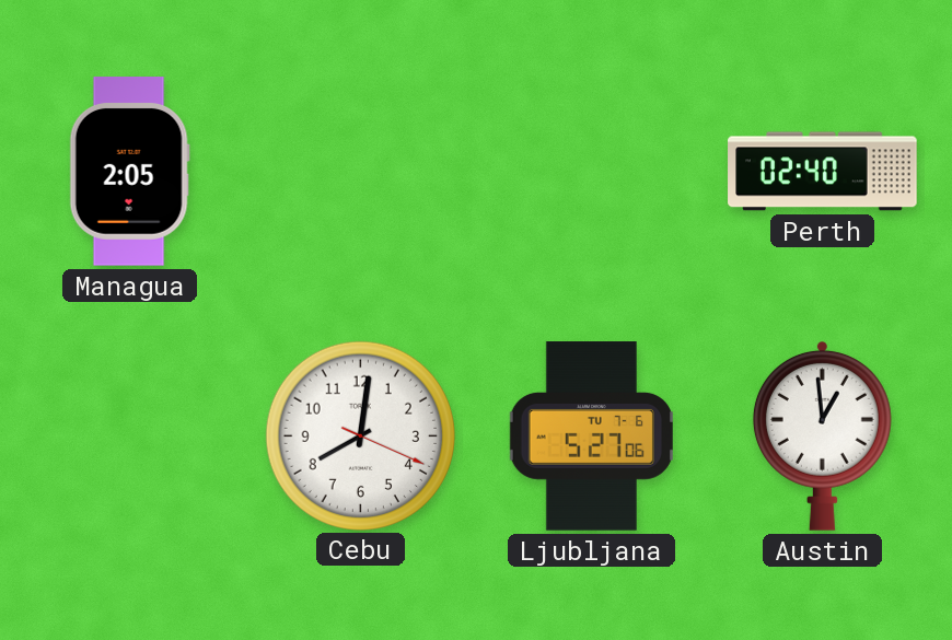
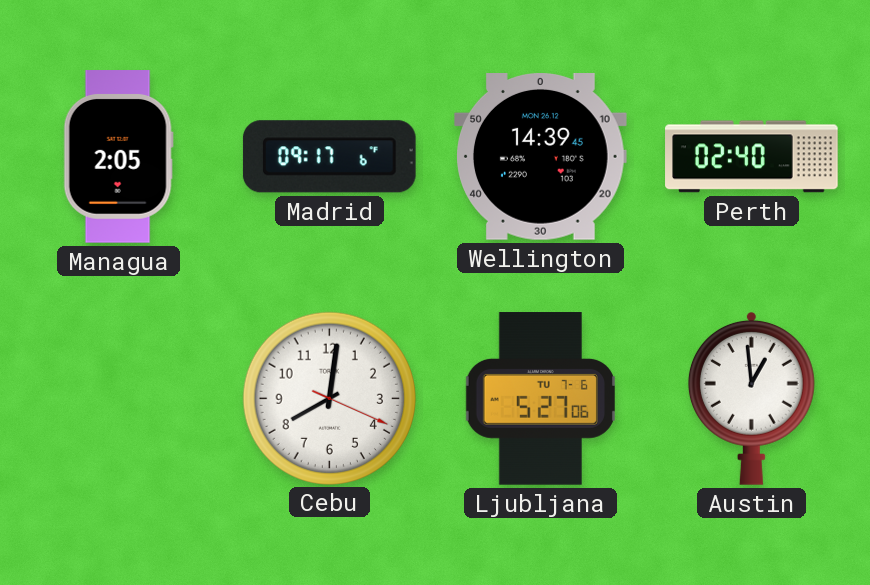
Madrid: none -> 09:17
Wellington: none -> 14:39
